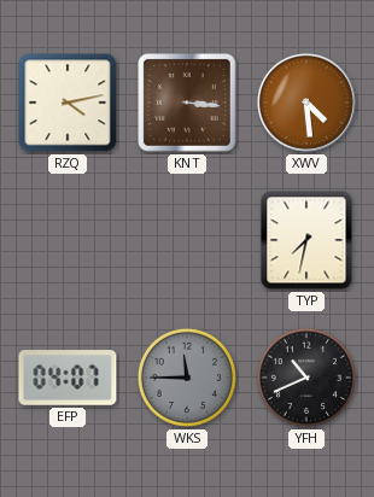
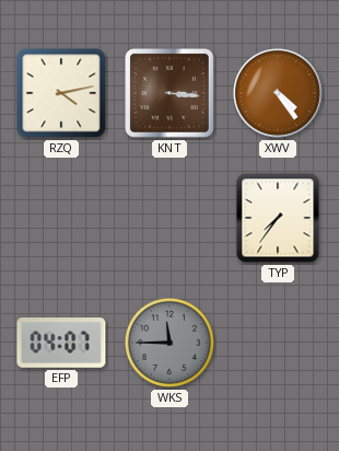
XWV: 4:29 -> 4:24
TYP: 7:32 -> 7:36
YFH: 10:41 -> none
